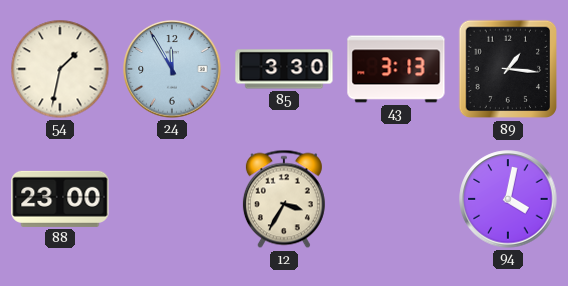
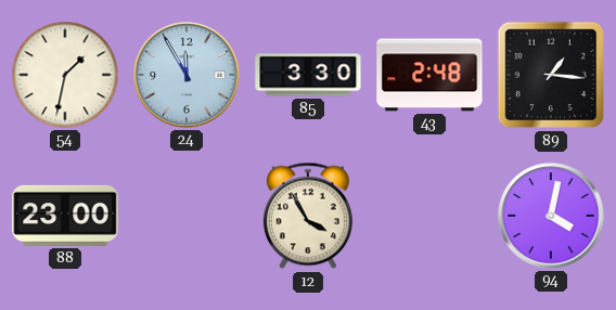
43: 3:13 -> 2:48
12: 3:35 -> 3:55
